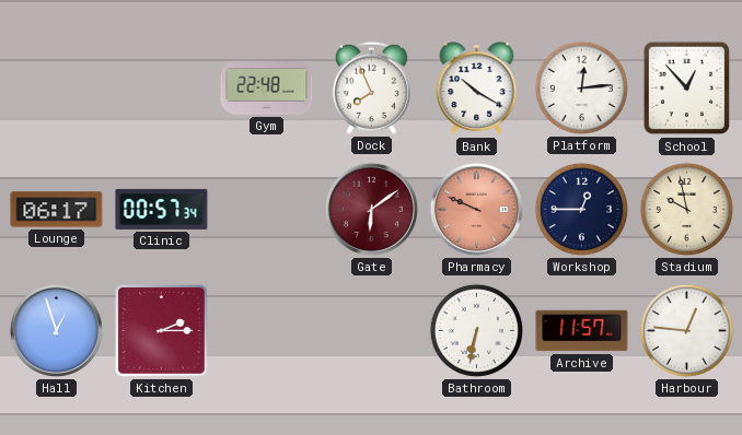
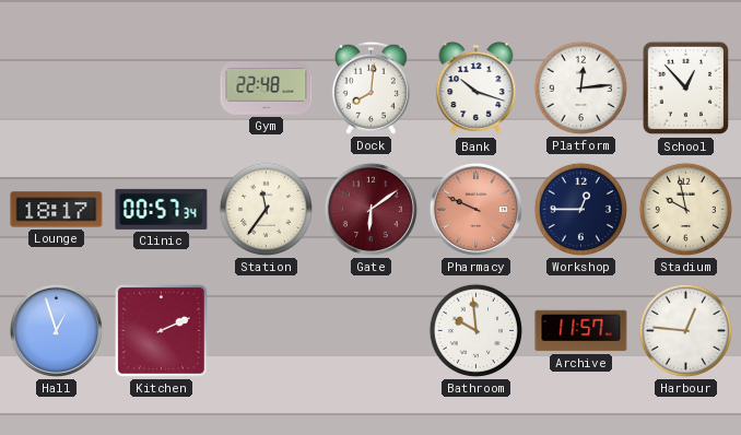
Dock: 7:56 -> 8:01
Bank: 10:20 -> 10:18
Lounge: 06:17 -> 18:17
Station: none -> 11:36
Kitchen: 2:15 -> 2:11
Bathroom: 6:32 -> 9:59
